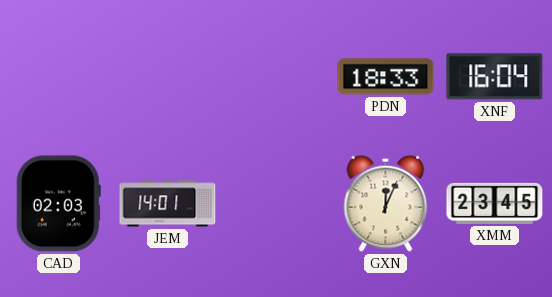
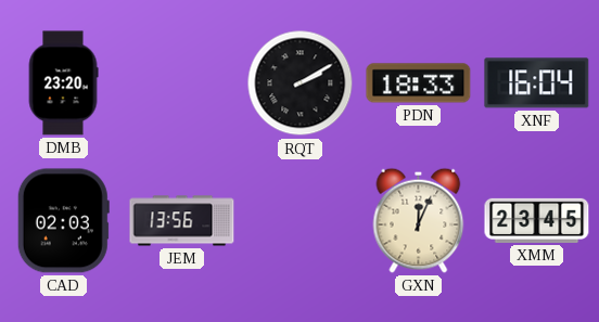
DMB: none -> 23:20
RQT: none -> 2:10
JEM: 14:01 -> 13:56
